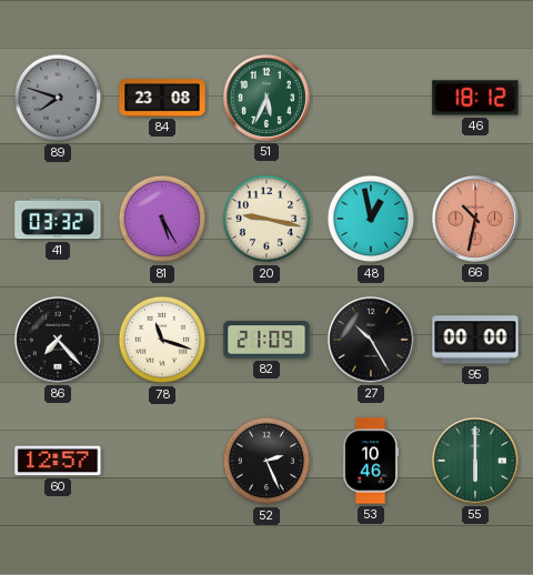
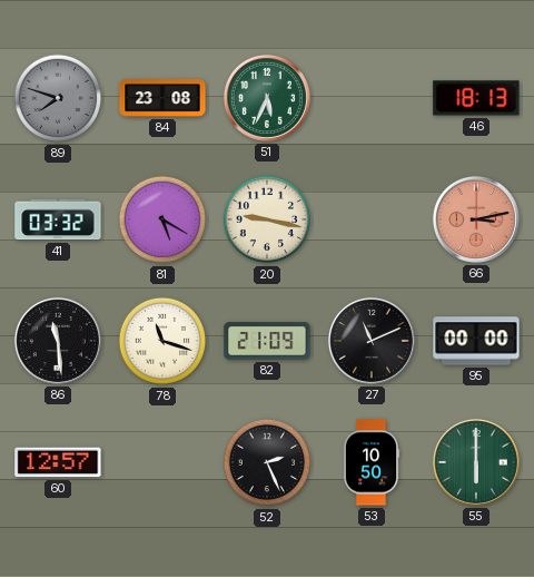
46: 18:12 -> 18:13
81: 5:25 -> 5:20
48: 12:58 -> none
66: 10:32 -> 3:13
86: 7:23 -> 11:29
27: 10:25 -> 11:11
53: 10:46 -> 10:50
